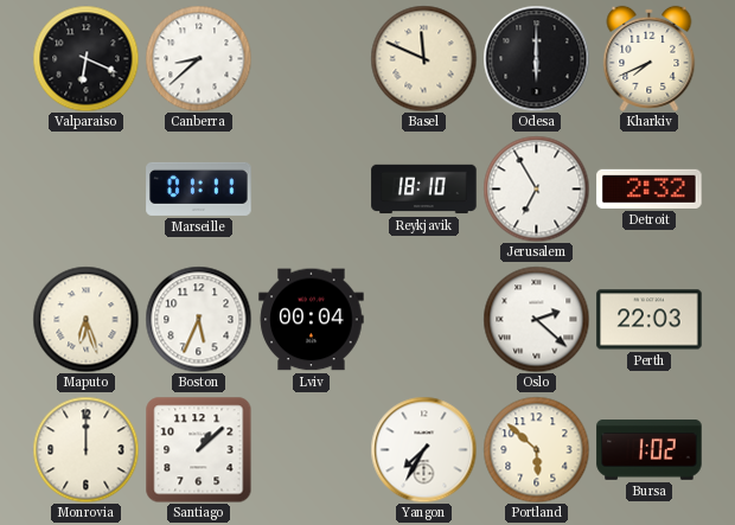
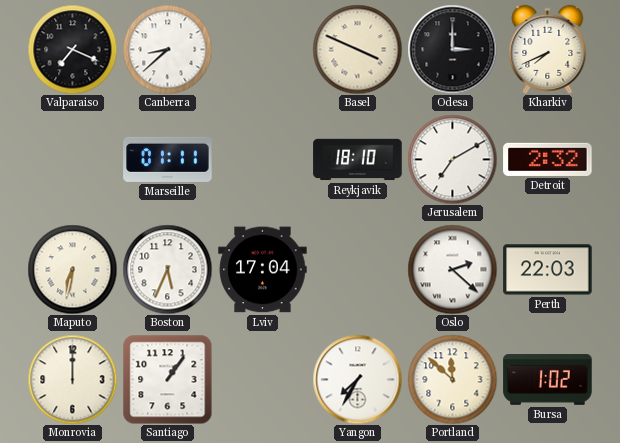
Valparaiso: 6:19 -> 7:19
Basel: 11:49 -> 3:49
Odesa: 6:00 -> 3:00
Jerusalem: 6:55 -> 7:10
Maputo: 6:27 -> 6:32
Lviv: 00:04 -> 17:04
Santiago: 1:08 -> 1:06
Portland: 5:52 -> 11:52
